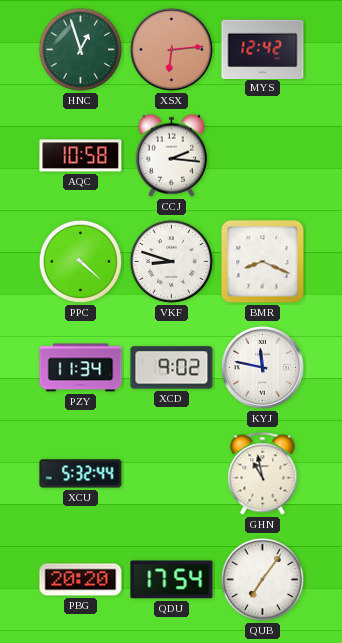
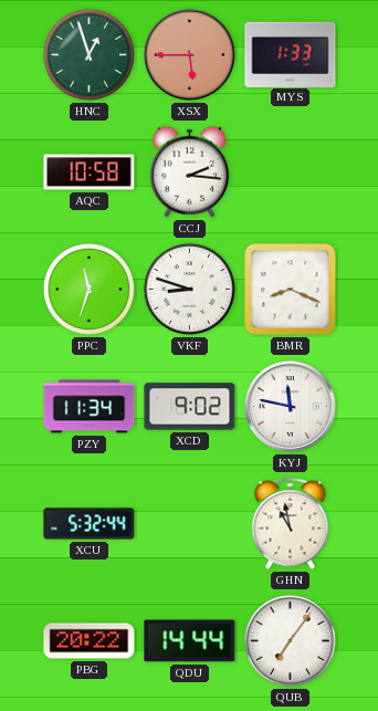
XSX: 6:14 -> 5:45
MYS: 12:42 -> 1:33
PPC: 4:22 -> 11:33
PBG: 20:20 -> 20:22
QDU: 17:54 -> 14:44
